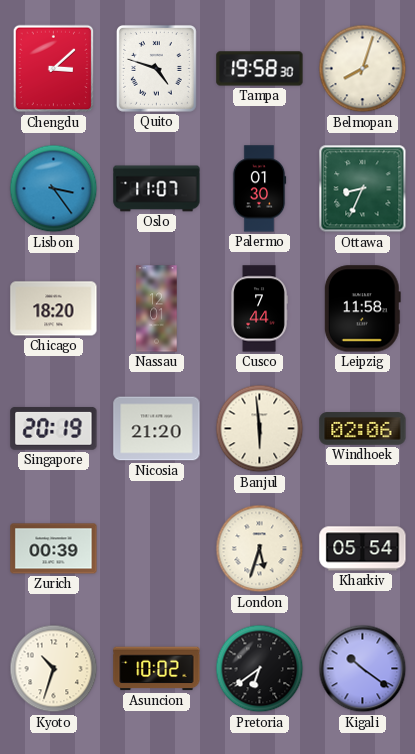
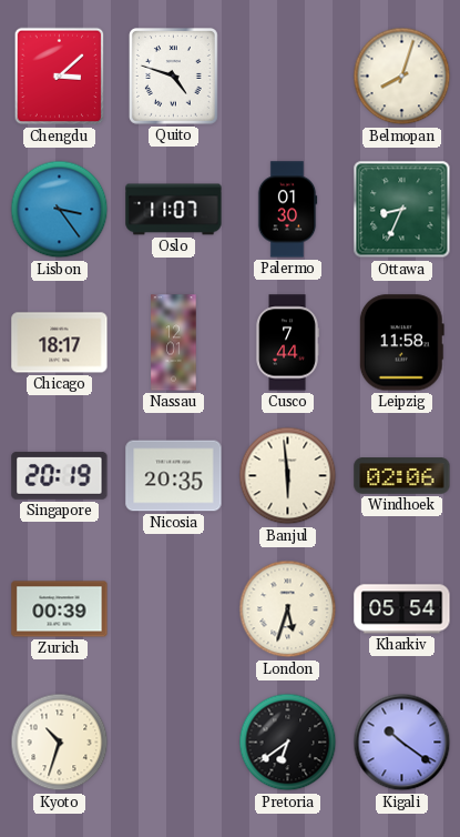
Tampa: 19:58 -> none
Chicago: 18:20 -> 18:17
Nicosia: 21:20 -> 20:35
Asuncion: 10:02 -> none
